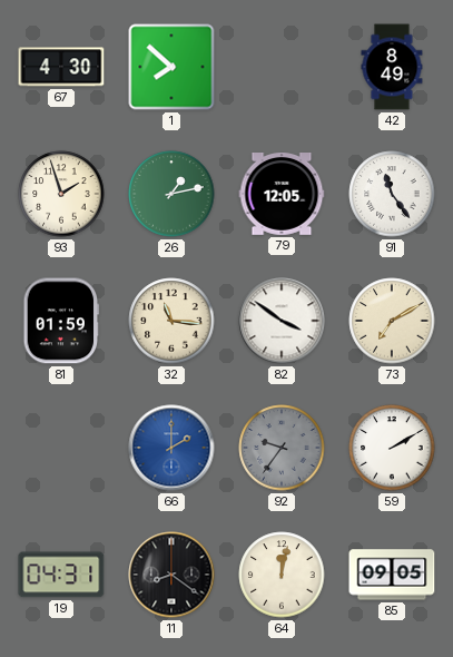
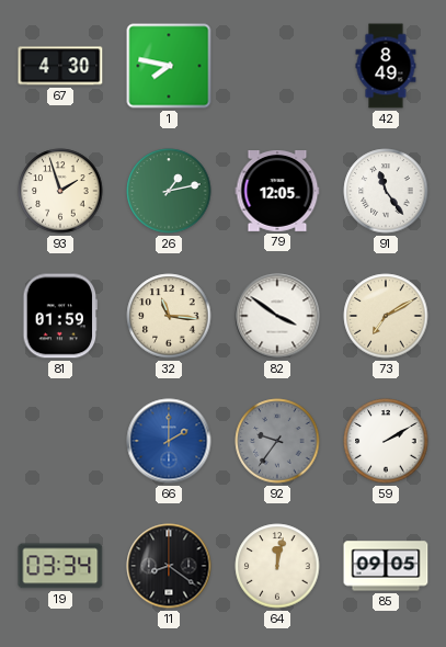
1: 7:52 -> 7:47
19: 04:31 -> 03:34
